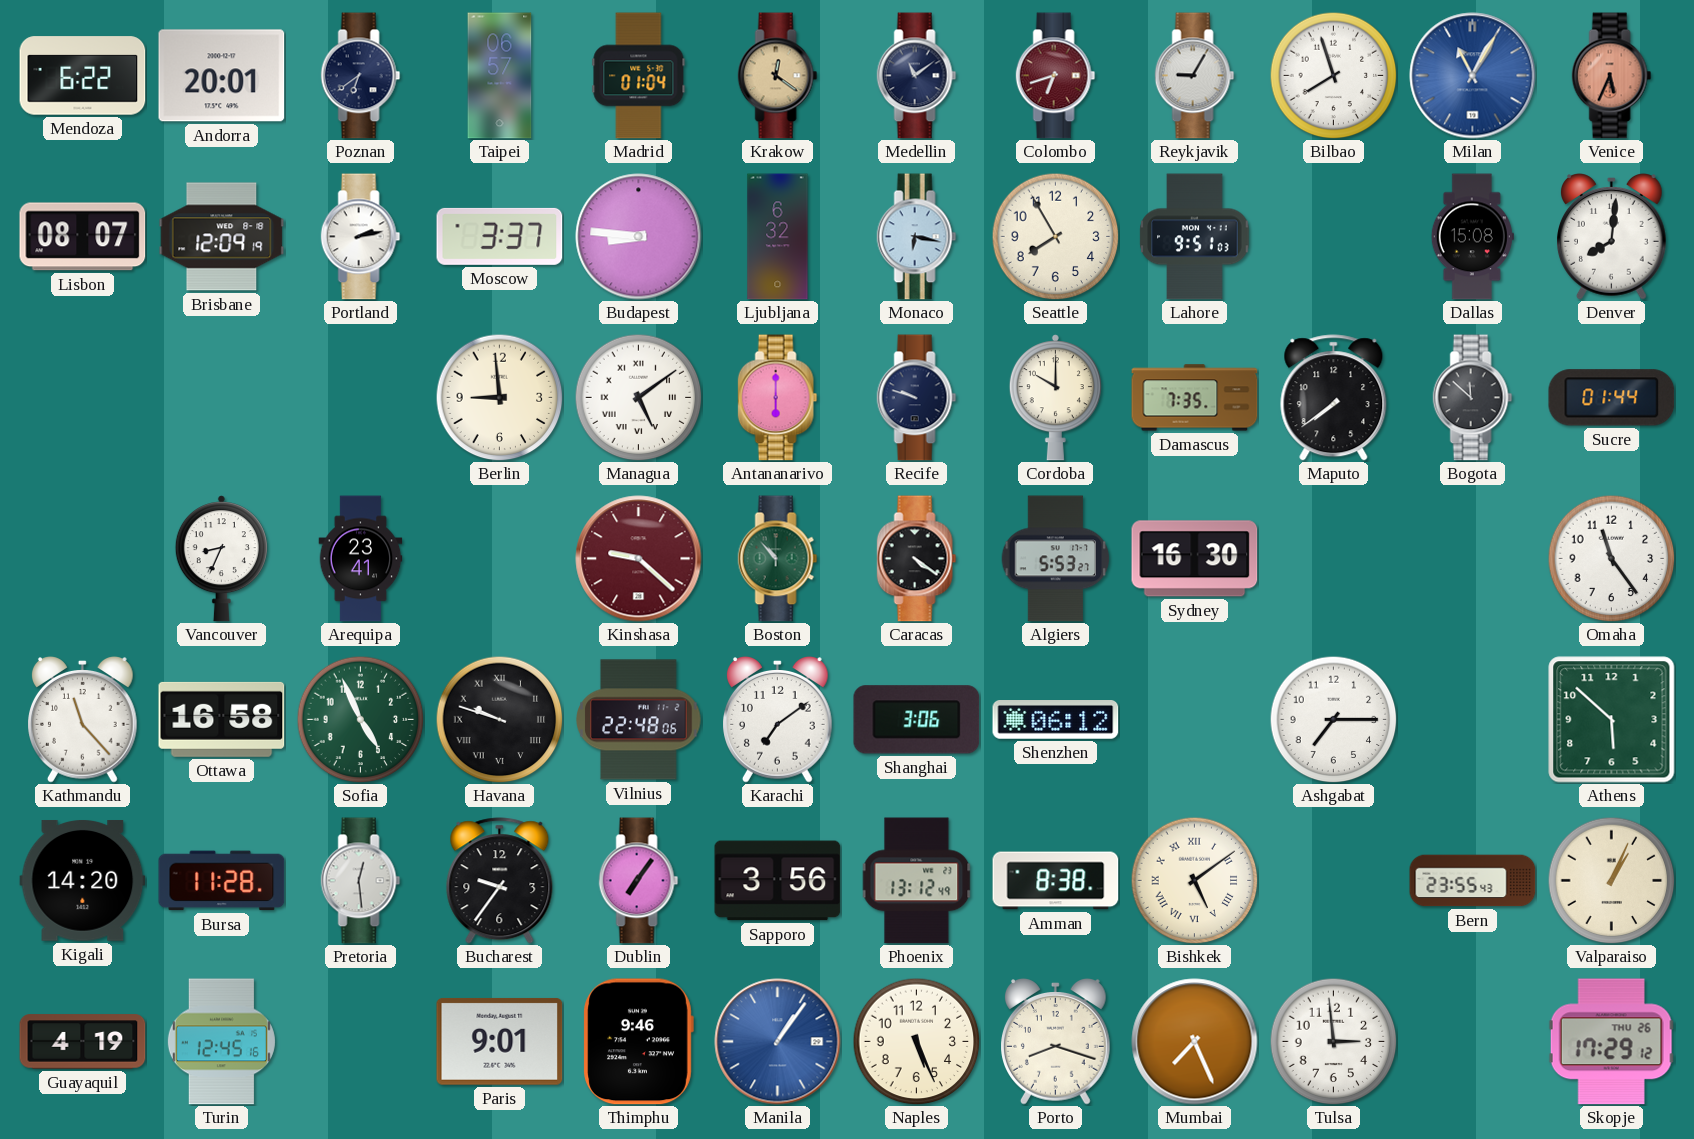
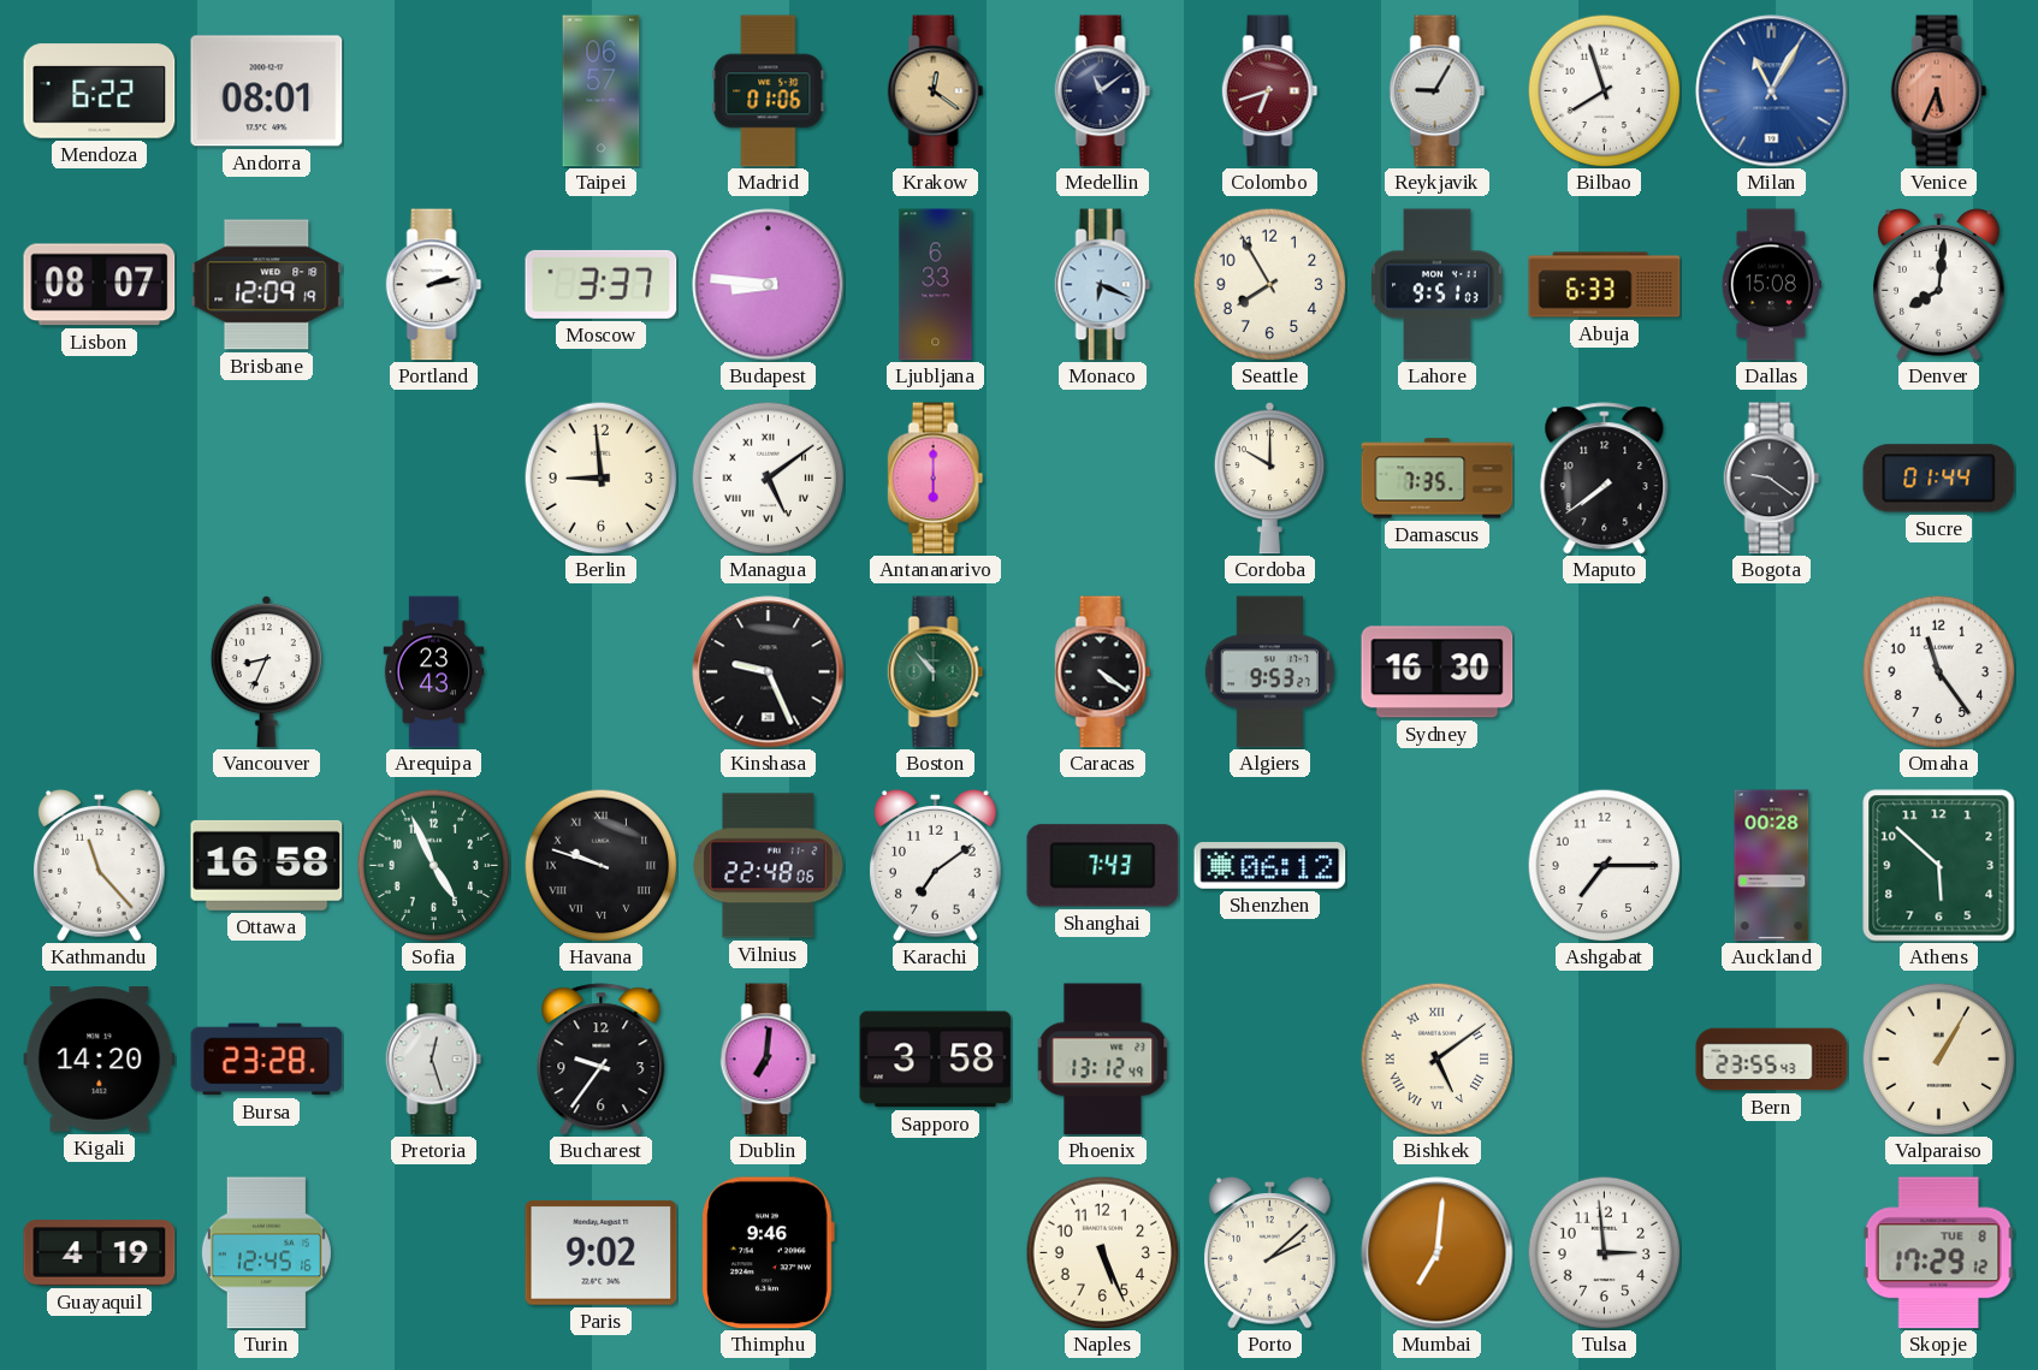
Andorra: 20:01 -> 08:01
Poznan: 6:39 -> none
Madrid: 01:04 -> 01:06
Ljubljana: 6:32 -> 6:33
Monaco: 6:17 -> 6:19
Abuja: none -> 6:33
Recife: 9:48 -> none
Bogota: 11:52 -> 9:21
Arequipa: 23:41 -> 23:43
Kinshasa: 9:22 -> 9:26
Kinshasa dial: burgundy -> black
Algiers: 5:53 -> 9:53
Shanghai: 3:06 -> 7:43
Auckland: none -> 00:28
Bursa: 11:28 -> 23:28
Pretoria: 12:29 -> 12:27
Dublin: 7:06 -> 7:01
Sapporo: 3:56 -> 3:58
Amman: 8:38 -> none
Valparaiso: 1:04 -> 1:05
Paris: 9:01 -> 9:02
Manila: 1:06 -> none
Porto: 8:18 -> 2:08
Mumbai: 7:26 -> 7:01
Skopje date: THU 26 -> TUE 8
